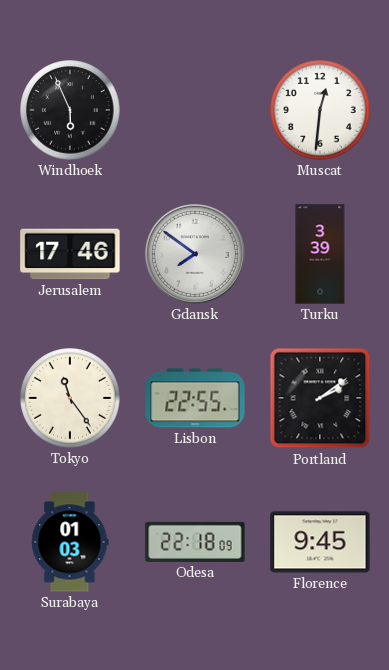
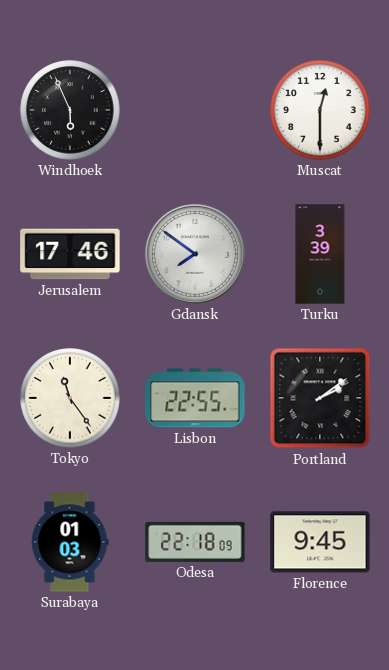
Muscat: 12:31 -> 12:30
